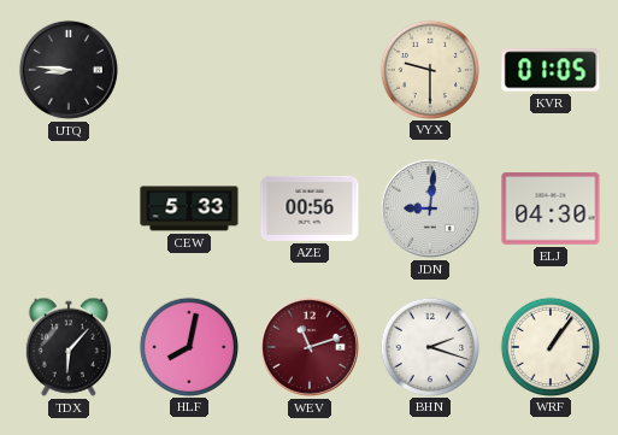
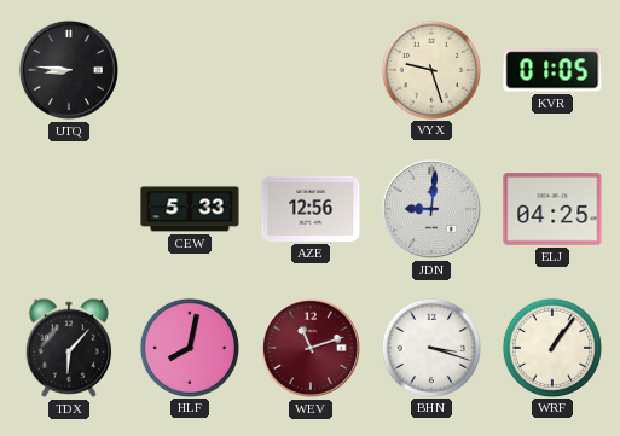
VYX: 9:30 -> 9:27
AZE: 00:56 -> 12:56
ELJ: 04:30 -> 04:25
BHN: 2:18 -> 3:18
